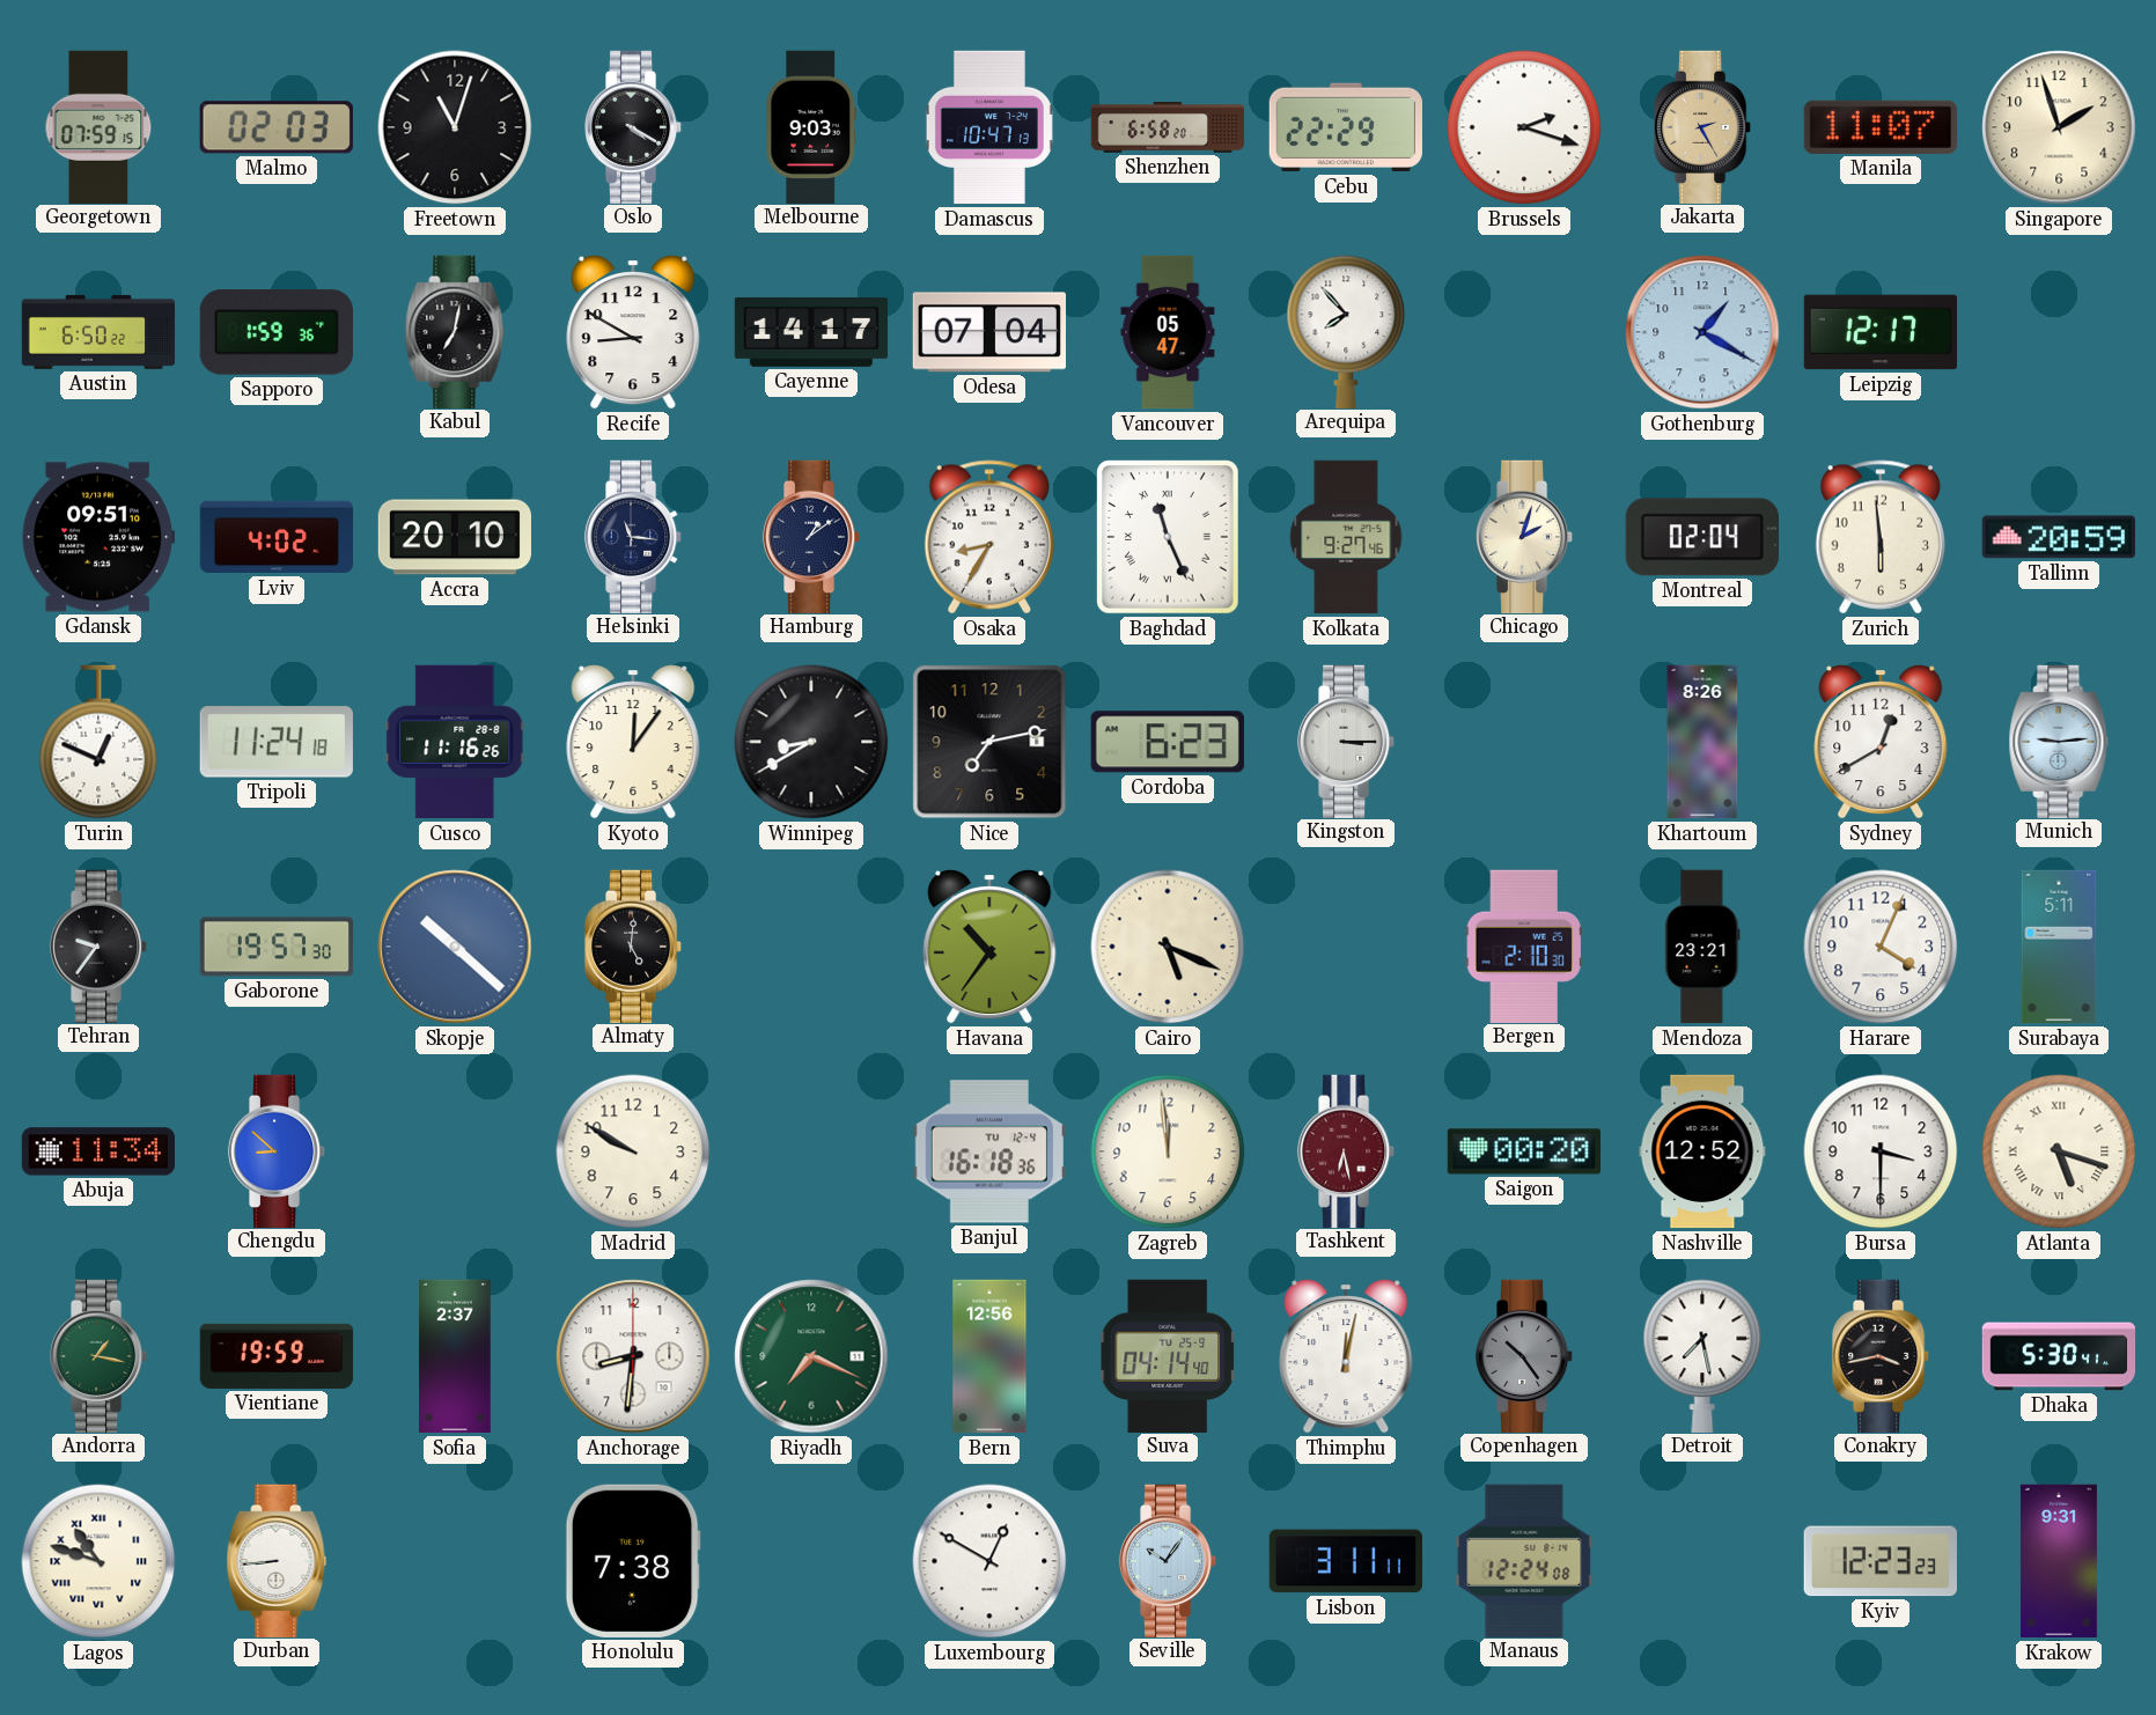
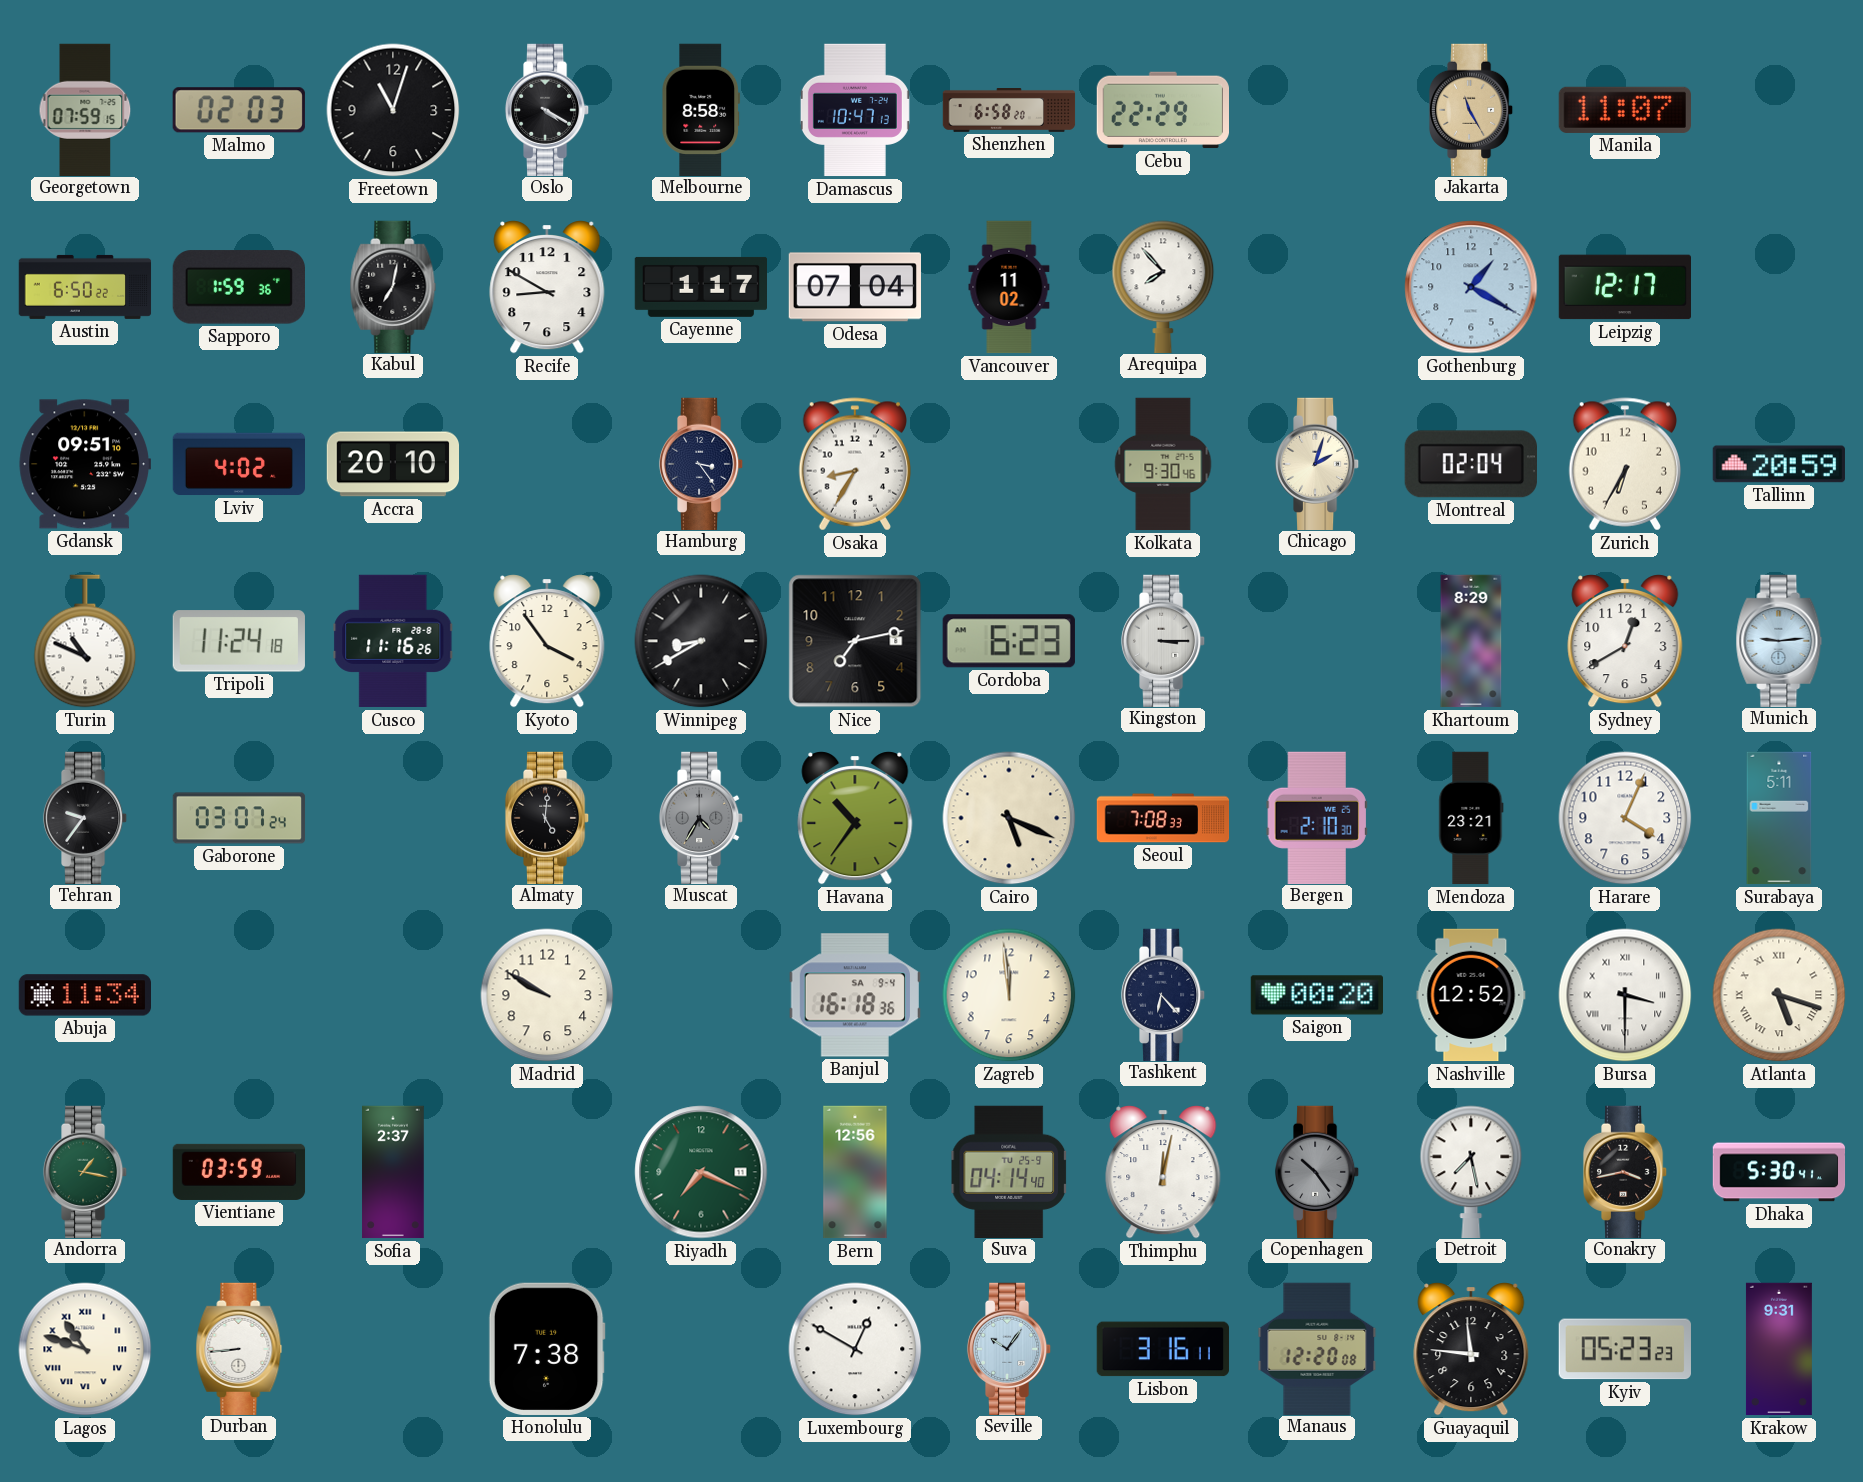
Melbourne: 9:03 -> 8:58
Brussels: 2:18 -> none
Jakarta: 2:25 -> 11:25
Singapore: 1:57 -> none
Cayenne: 14:17 -> 1:17
Vancouver: 05:47 -> 11:02
Helsinki: 11:16 -> none
Hamburg: 1:09 -> 3:24
Baghdad: 11:26 -> none
Kolkata: 9:27 -> 9:30
Zurich: 5:59 -> 6:35
Turin: 12:49 -> 10:49
Kyoto: 12:06 -> 3:54
Khartoum: 8:26 -> 8:29
Gaborone: 19:57 -> 03:07
Skopje: 10:22 -> none
Muscat: none -> 4:35
Seoul: none -> 7:08
Chengdu: 8:52 -> none
Banjul date: TU 12-4 -> SA 9-4
Tashkent: 6:28 -> 6:23
Tashkent dial: burgundy -> navy
Bursa numerals: Arabic -> Roman
Vientiane: 19:59 -> 03:59
Anchorage: 8:31 -> none
Lisbon: 3:11 -> 3:16
Manaus: 12:24 -> 12:20
Guayaquil: none -> 11:46
Kyiv: 12:23 -> 05:23
